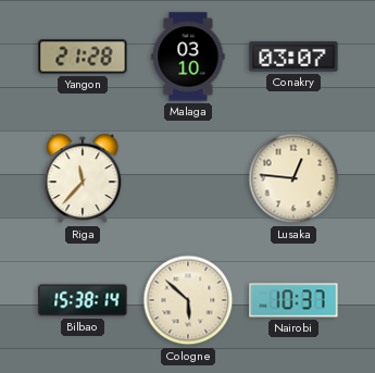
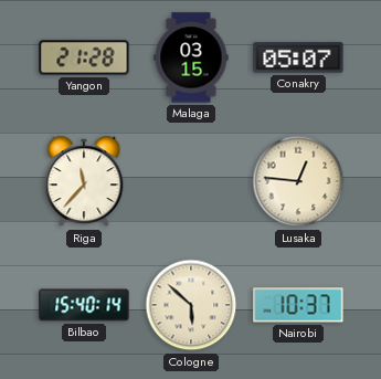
Malaga: 03:10 -> 03:15
Conakry: 03:07 -> 05:07
Bilbao: 15:38 -> 15:40
